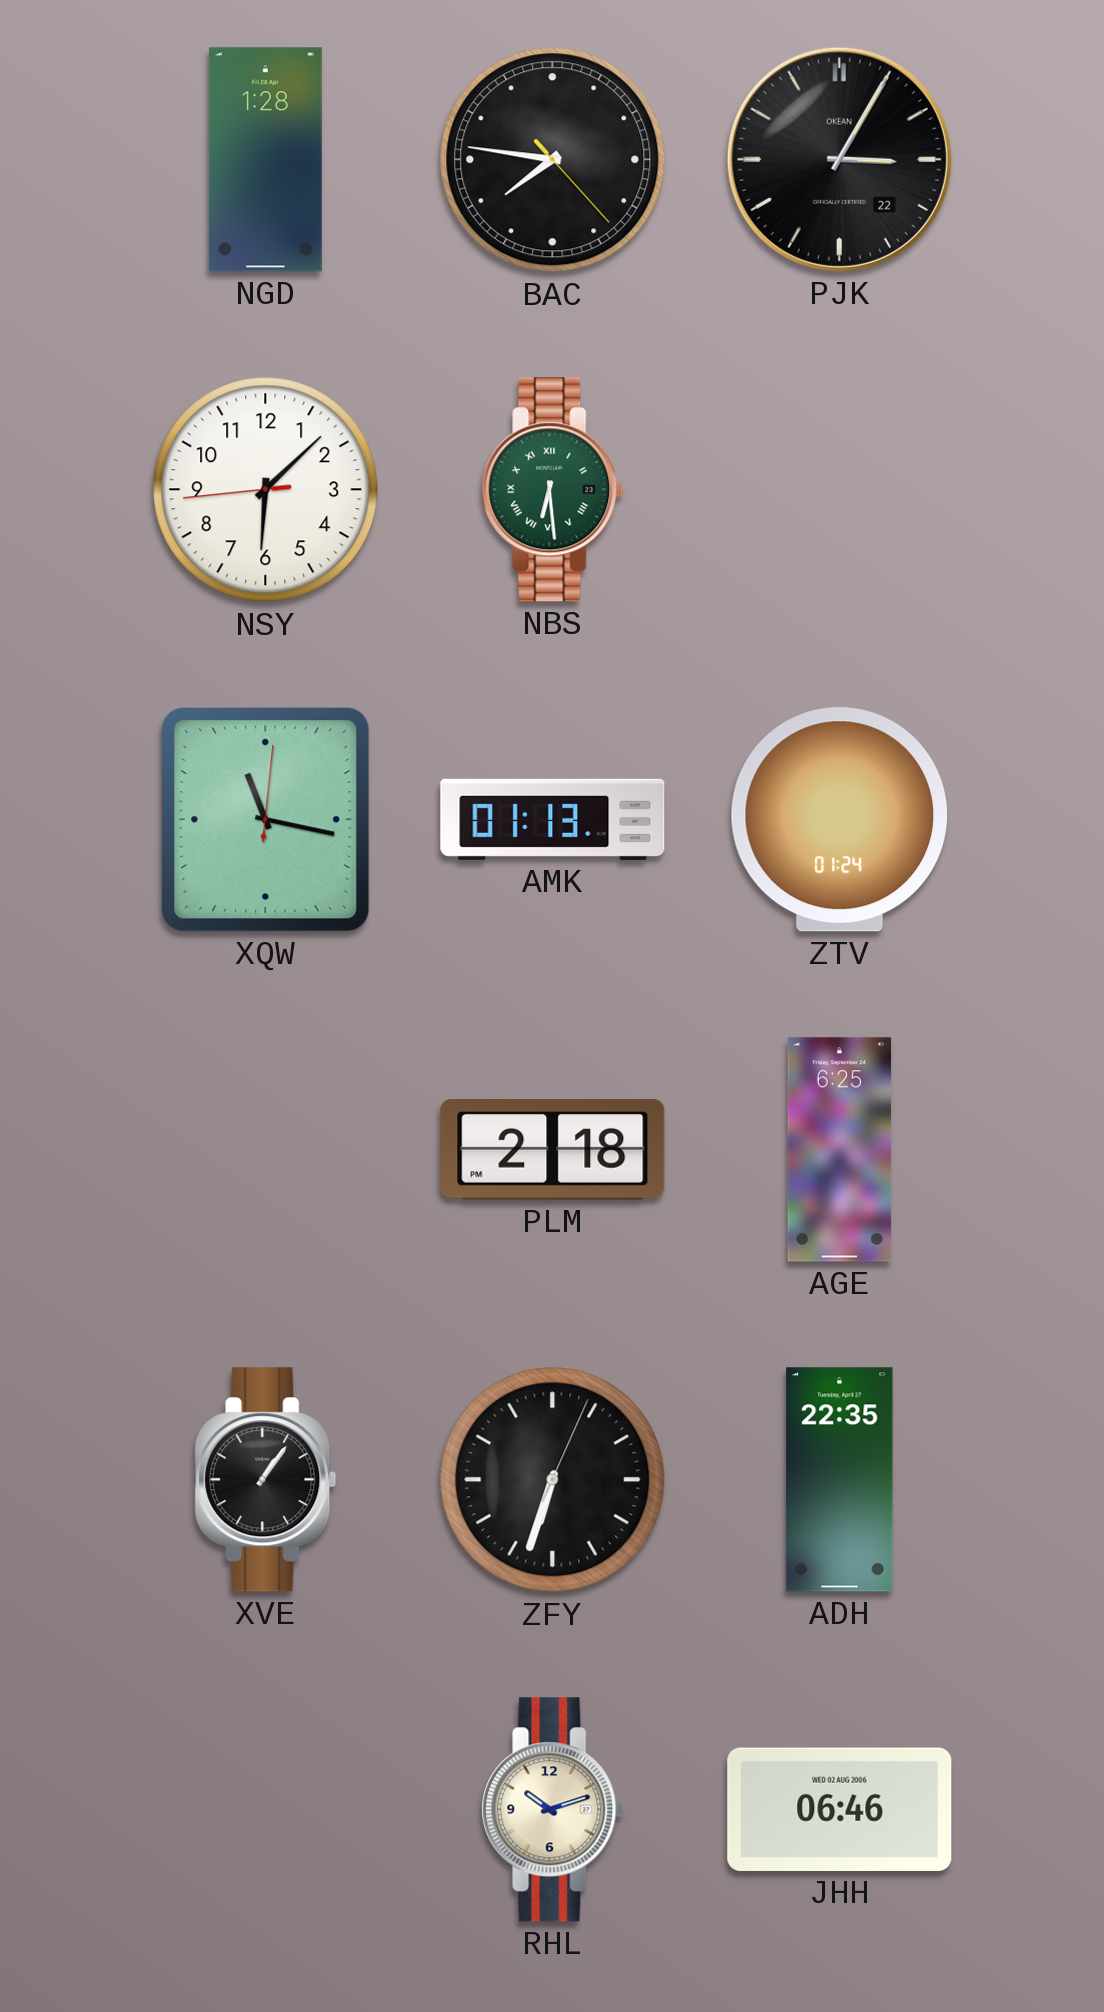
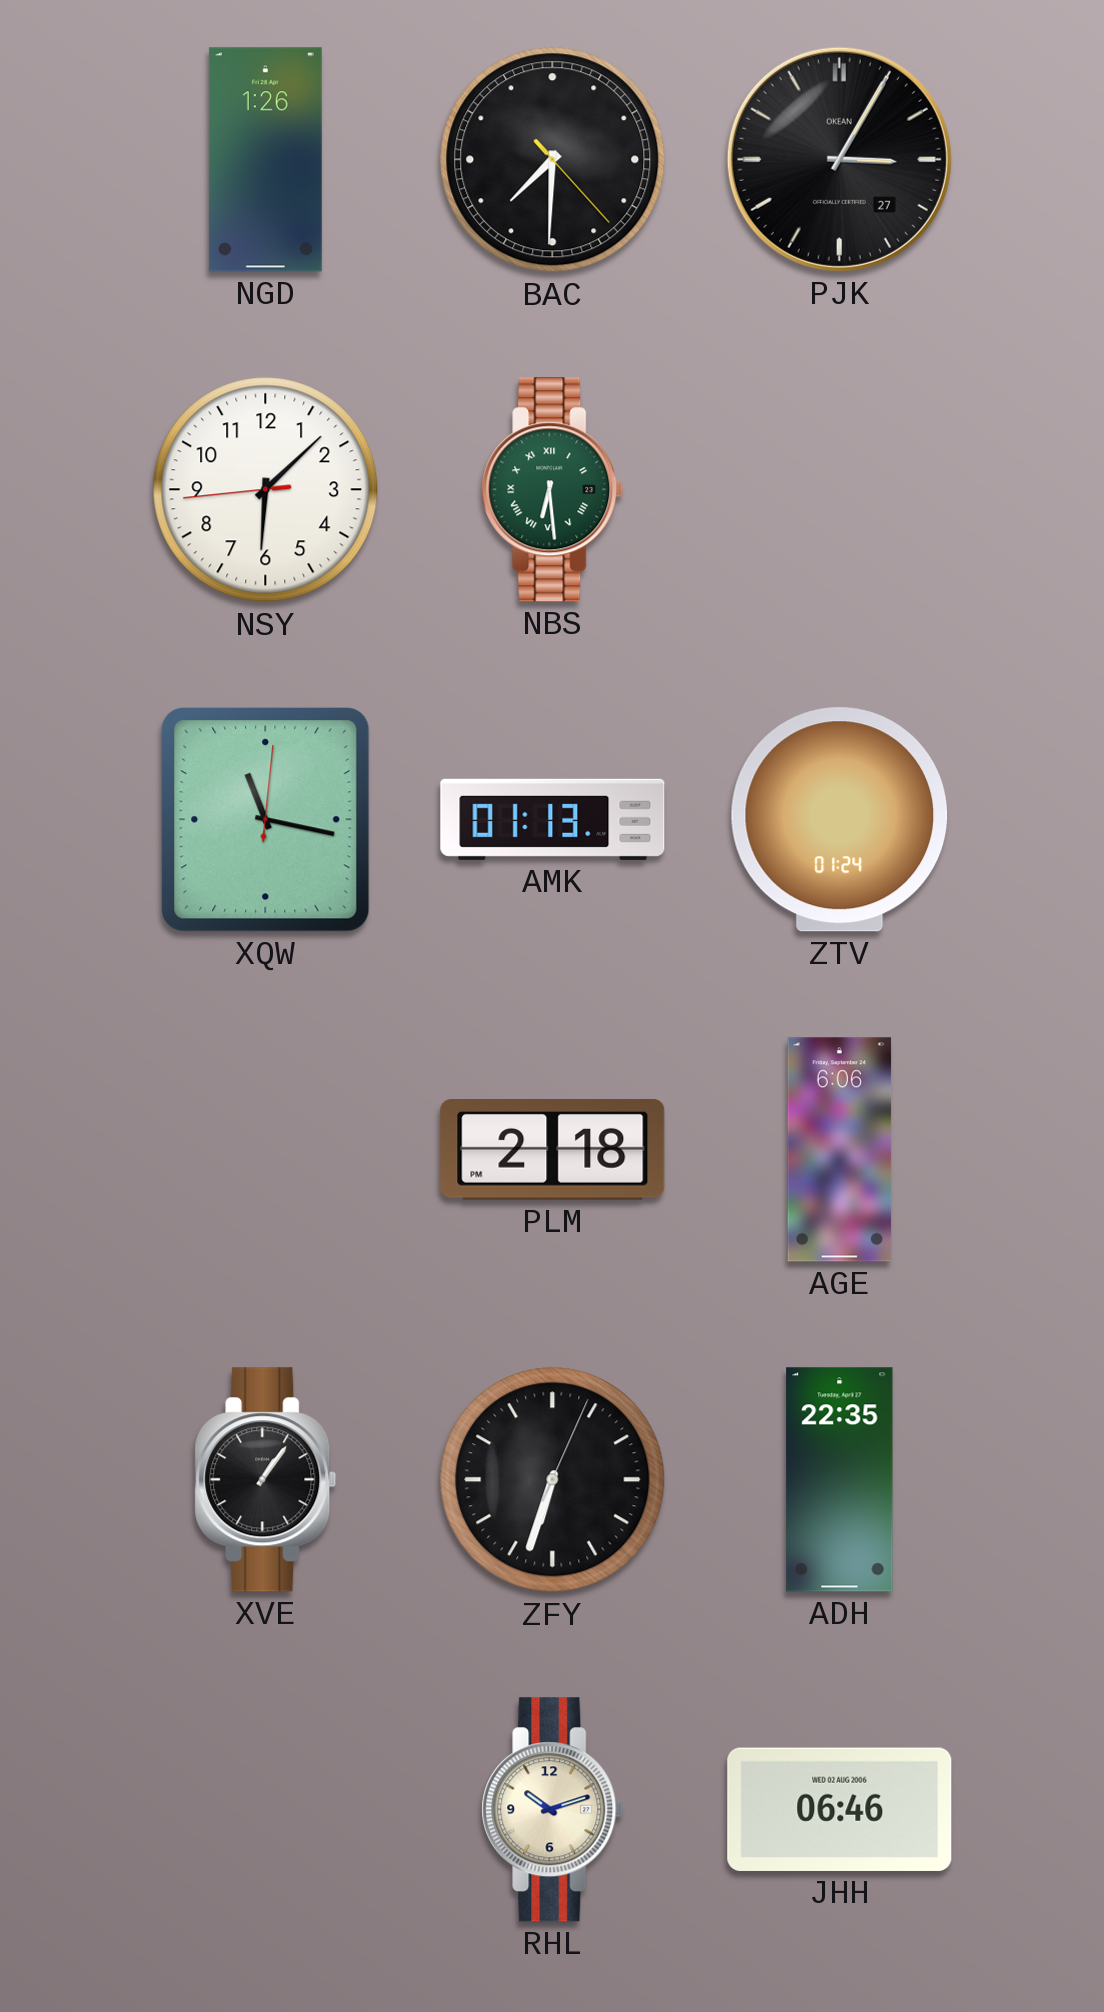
NGD: 1:28 -> 1:26
BAC: 7:46 -> 7:30
PJK date: 22 -> 27
AGE: 6:25 -> 6:06
